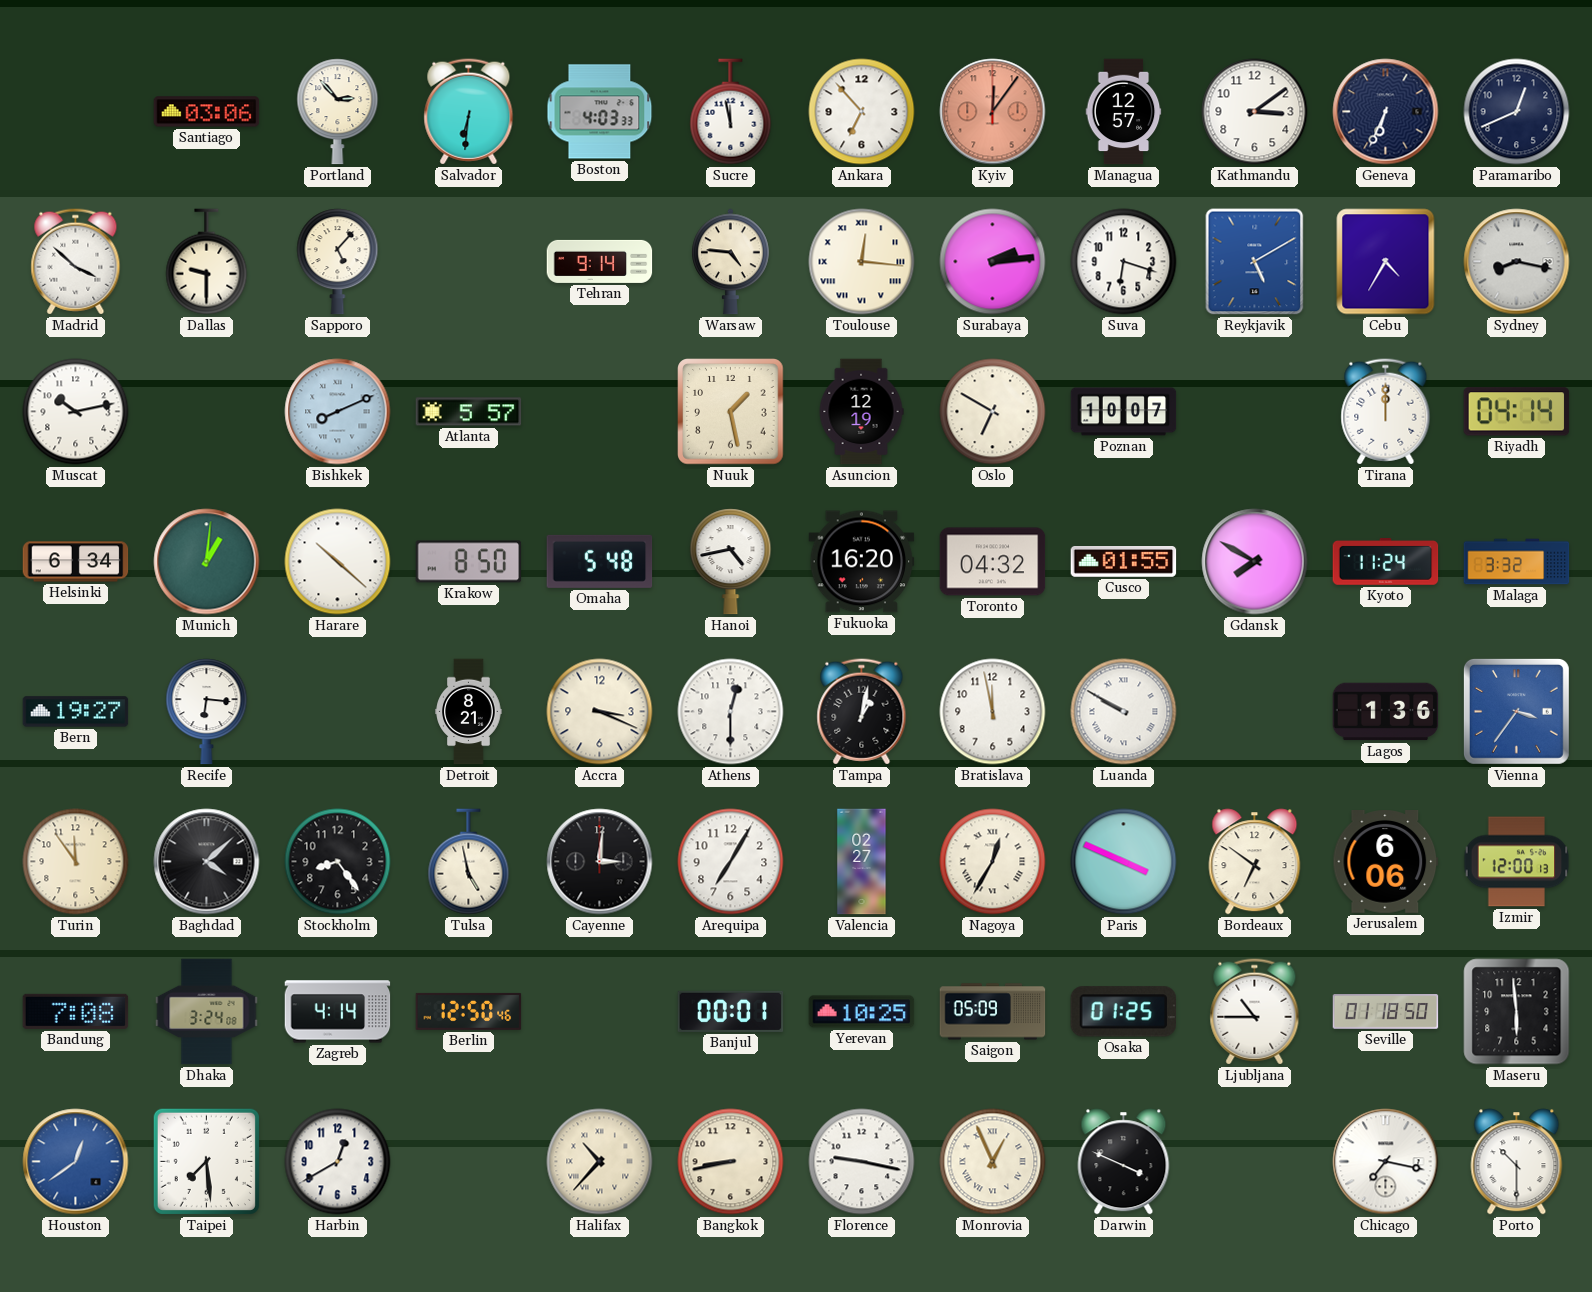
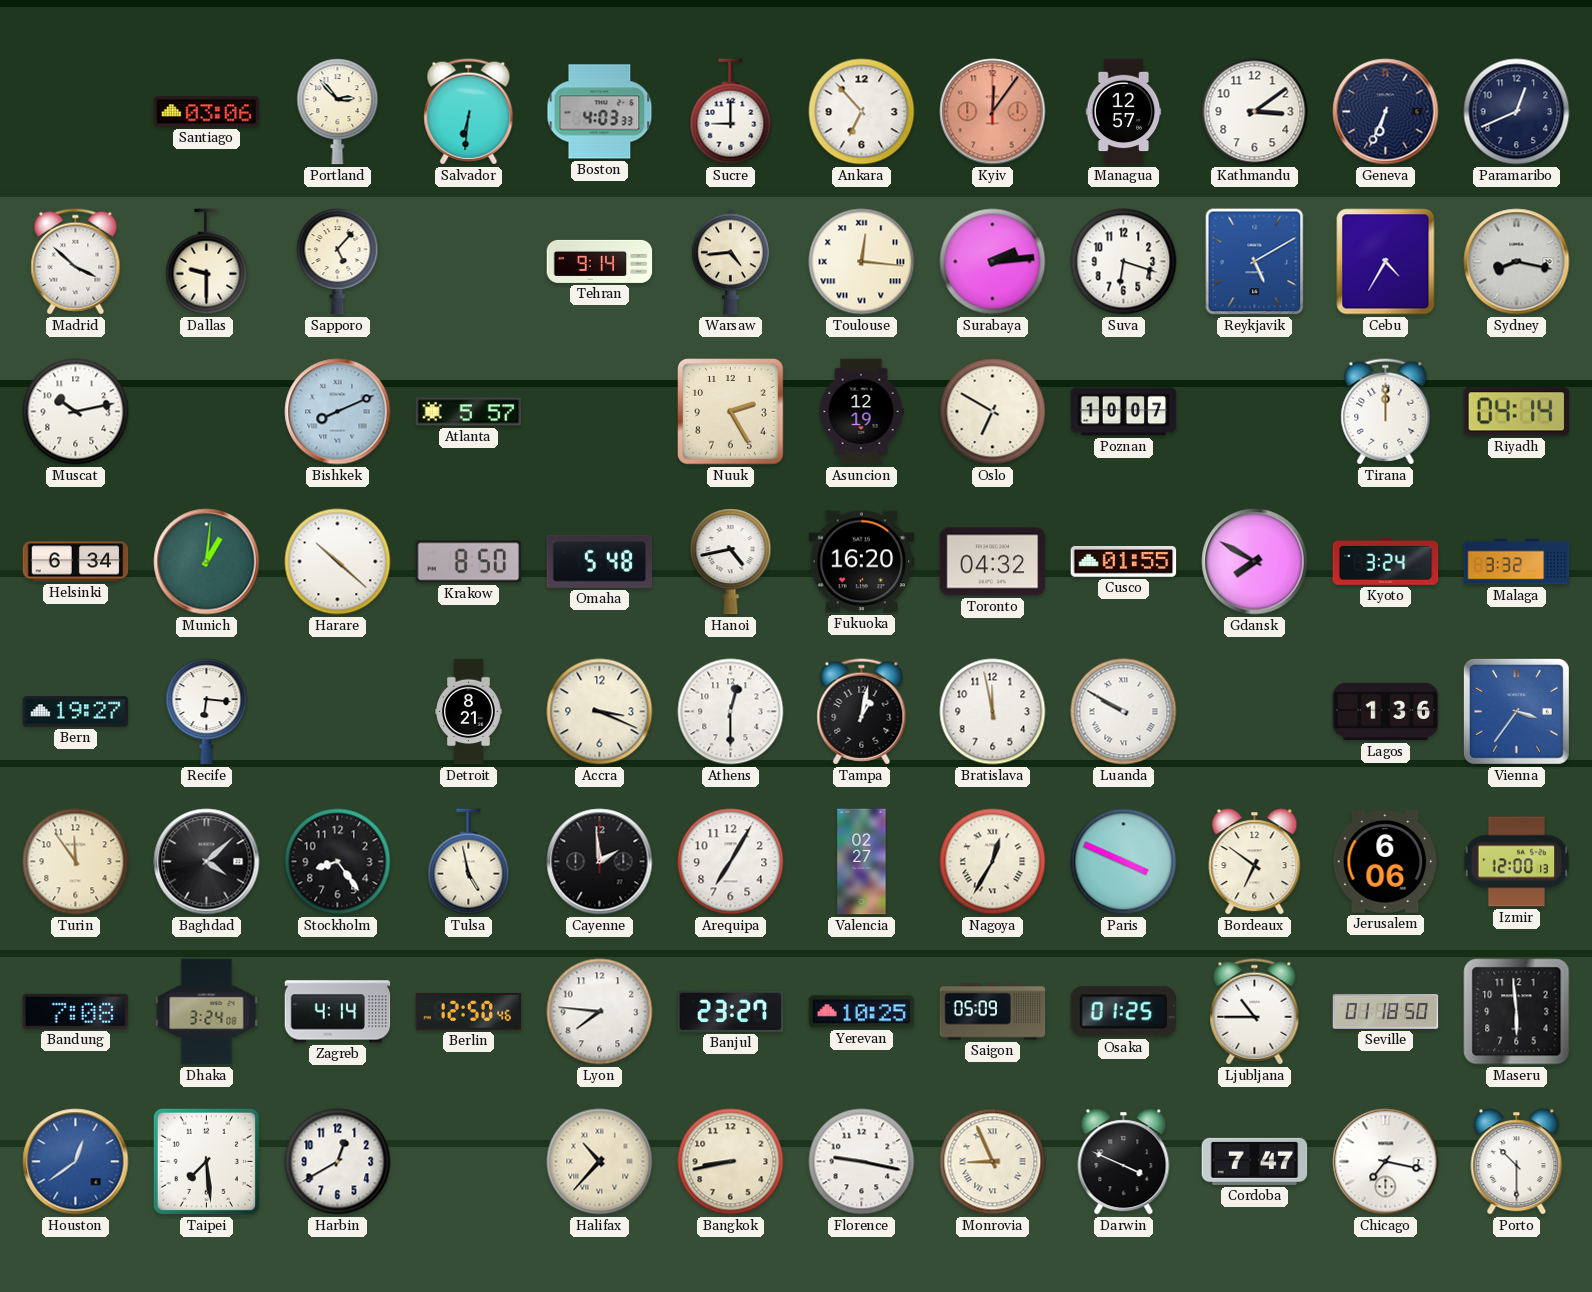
Sucre: 11:58 -> 9:00
Warsaw: 4:46 -> 4:44
Nuuk: 1:28 -> 2:25
Kyoto: 11:24 -> 3:24
Cayenne: 3:01 -> 1:59
Lyon: none -> 7:46
Banjul: 00:01 -> 23:27
Monrovia: 12:56 -> 8:56
Cordoba: none -> 7:47
